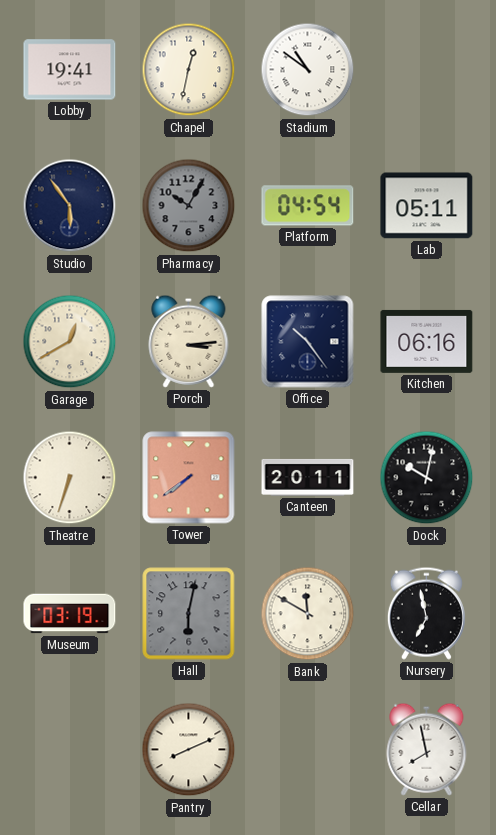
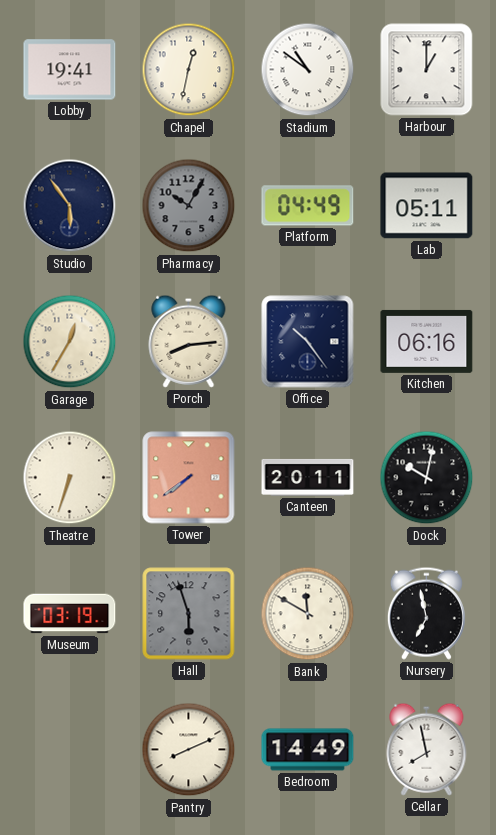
Harbour: none -> 1:00
Platform: 04:54 -> 04:49
Garage: 12:40 -> 12:35
Porch: 3:14 -> 8:14
Hall: 6:02 -> 5:57
Bedroom: none -> 14:49
